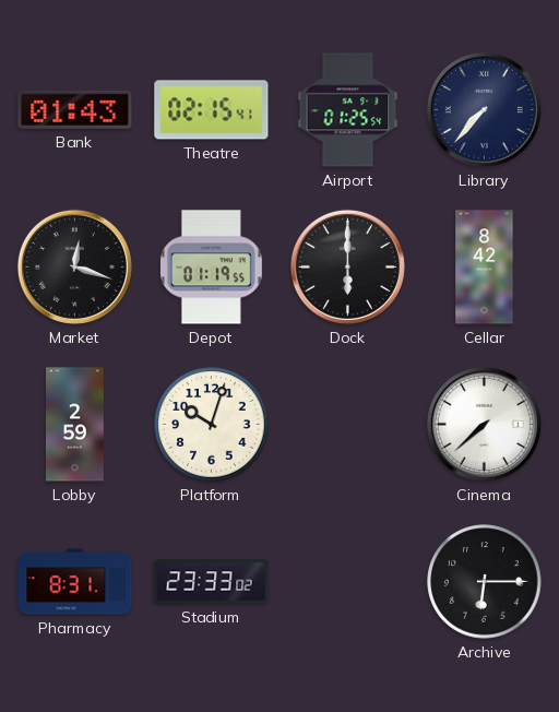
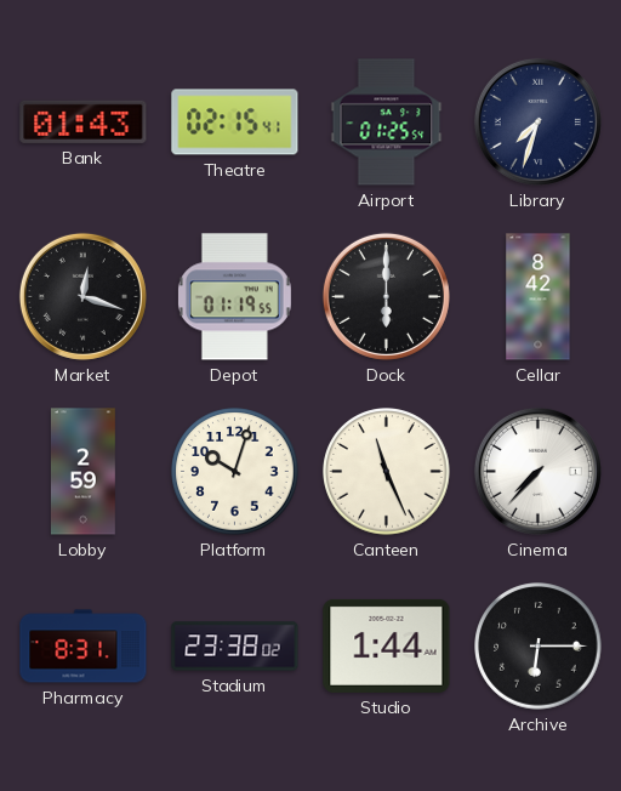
Library: 7:37 -> 7:33
Canteen: none -> 11:26
Cinema: 7:38 -> 7:37
Stadium: 23:33 -> 23:38
Studio: none -> 1:44
